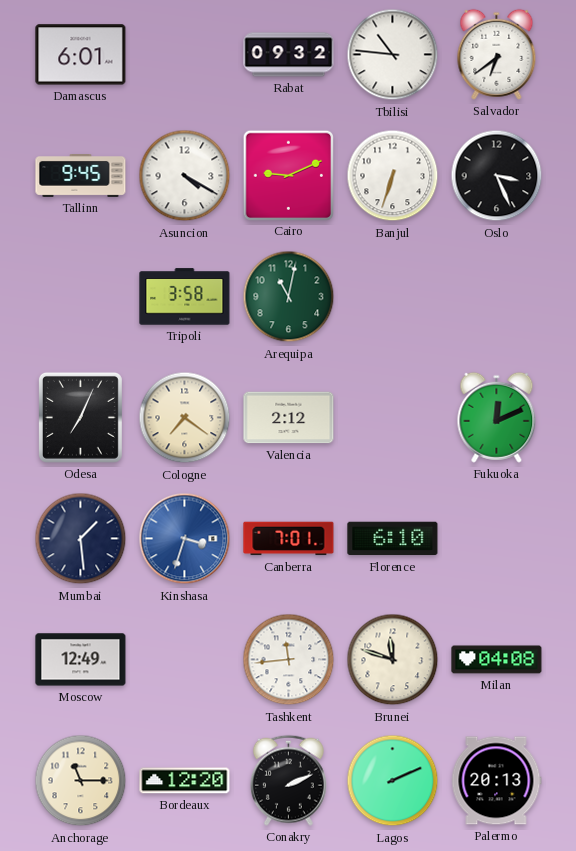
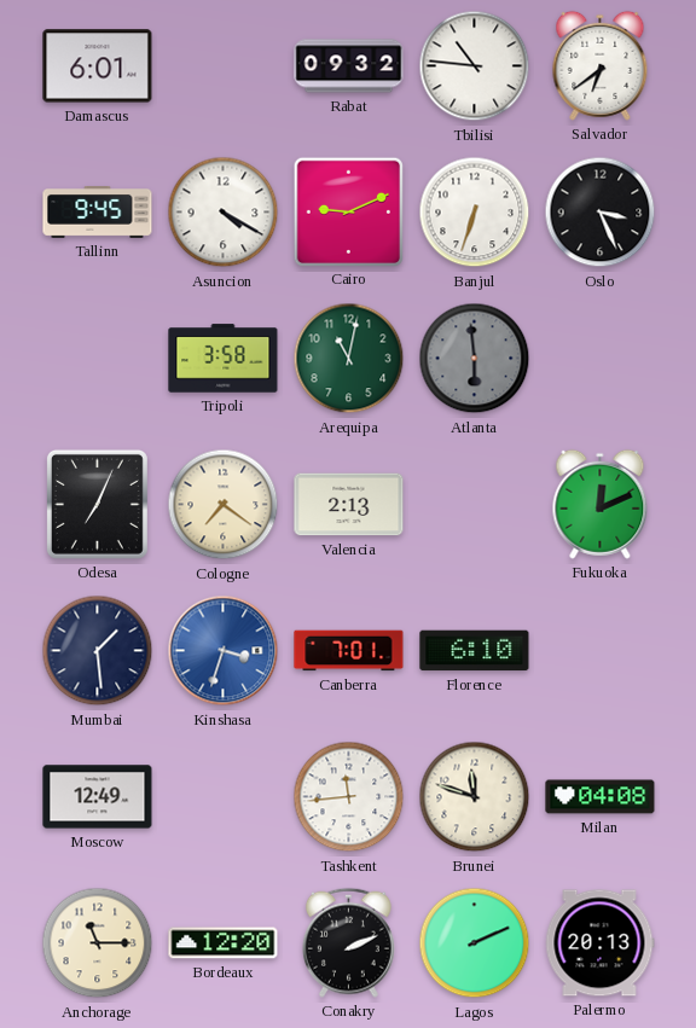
Atlanta: none -> 5:59
Valencia: 2:12 -> 2:13
